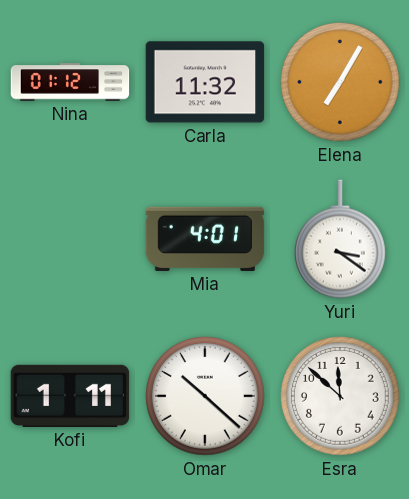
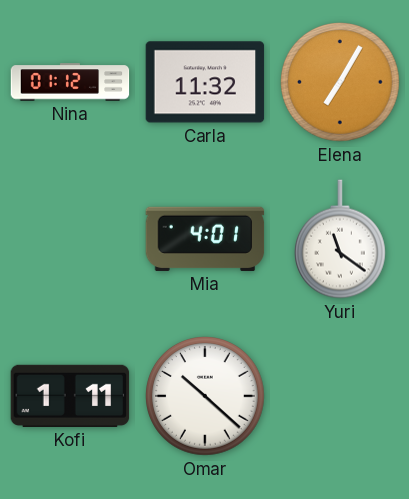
Yuri: 3:21 -> 11:21
Esra: 11:52 -> none
